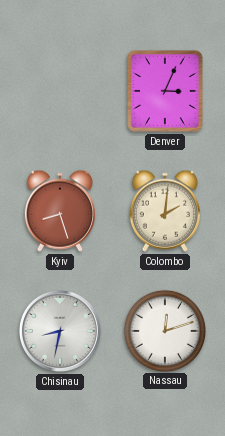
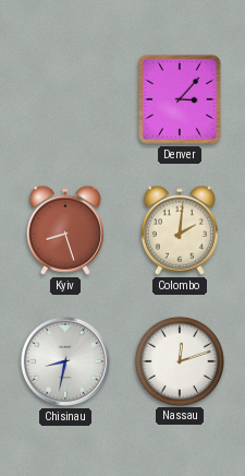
Denver: 3:04 -> 3:07
